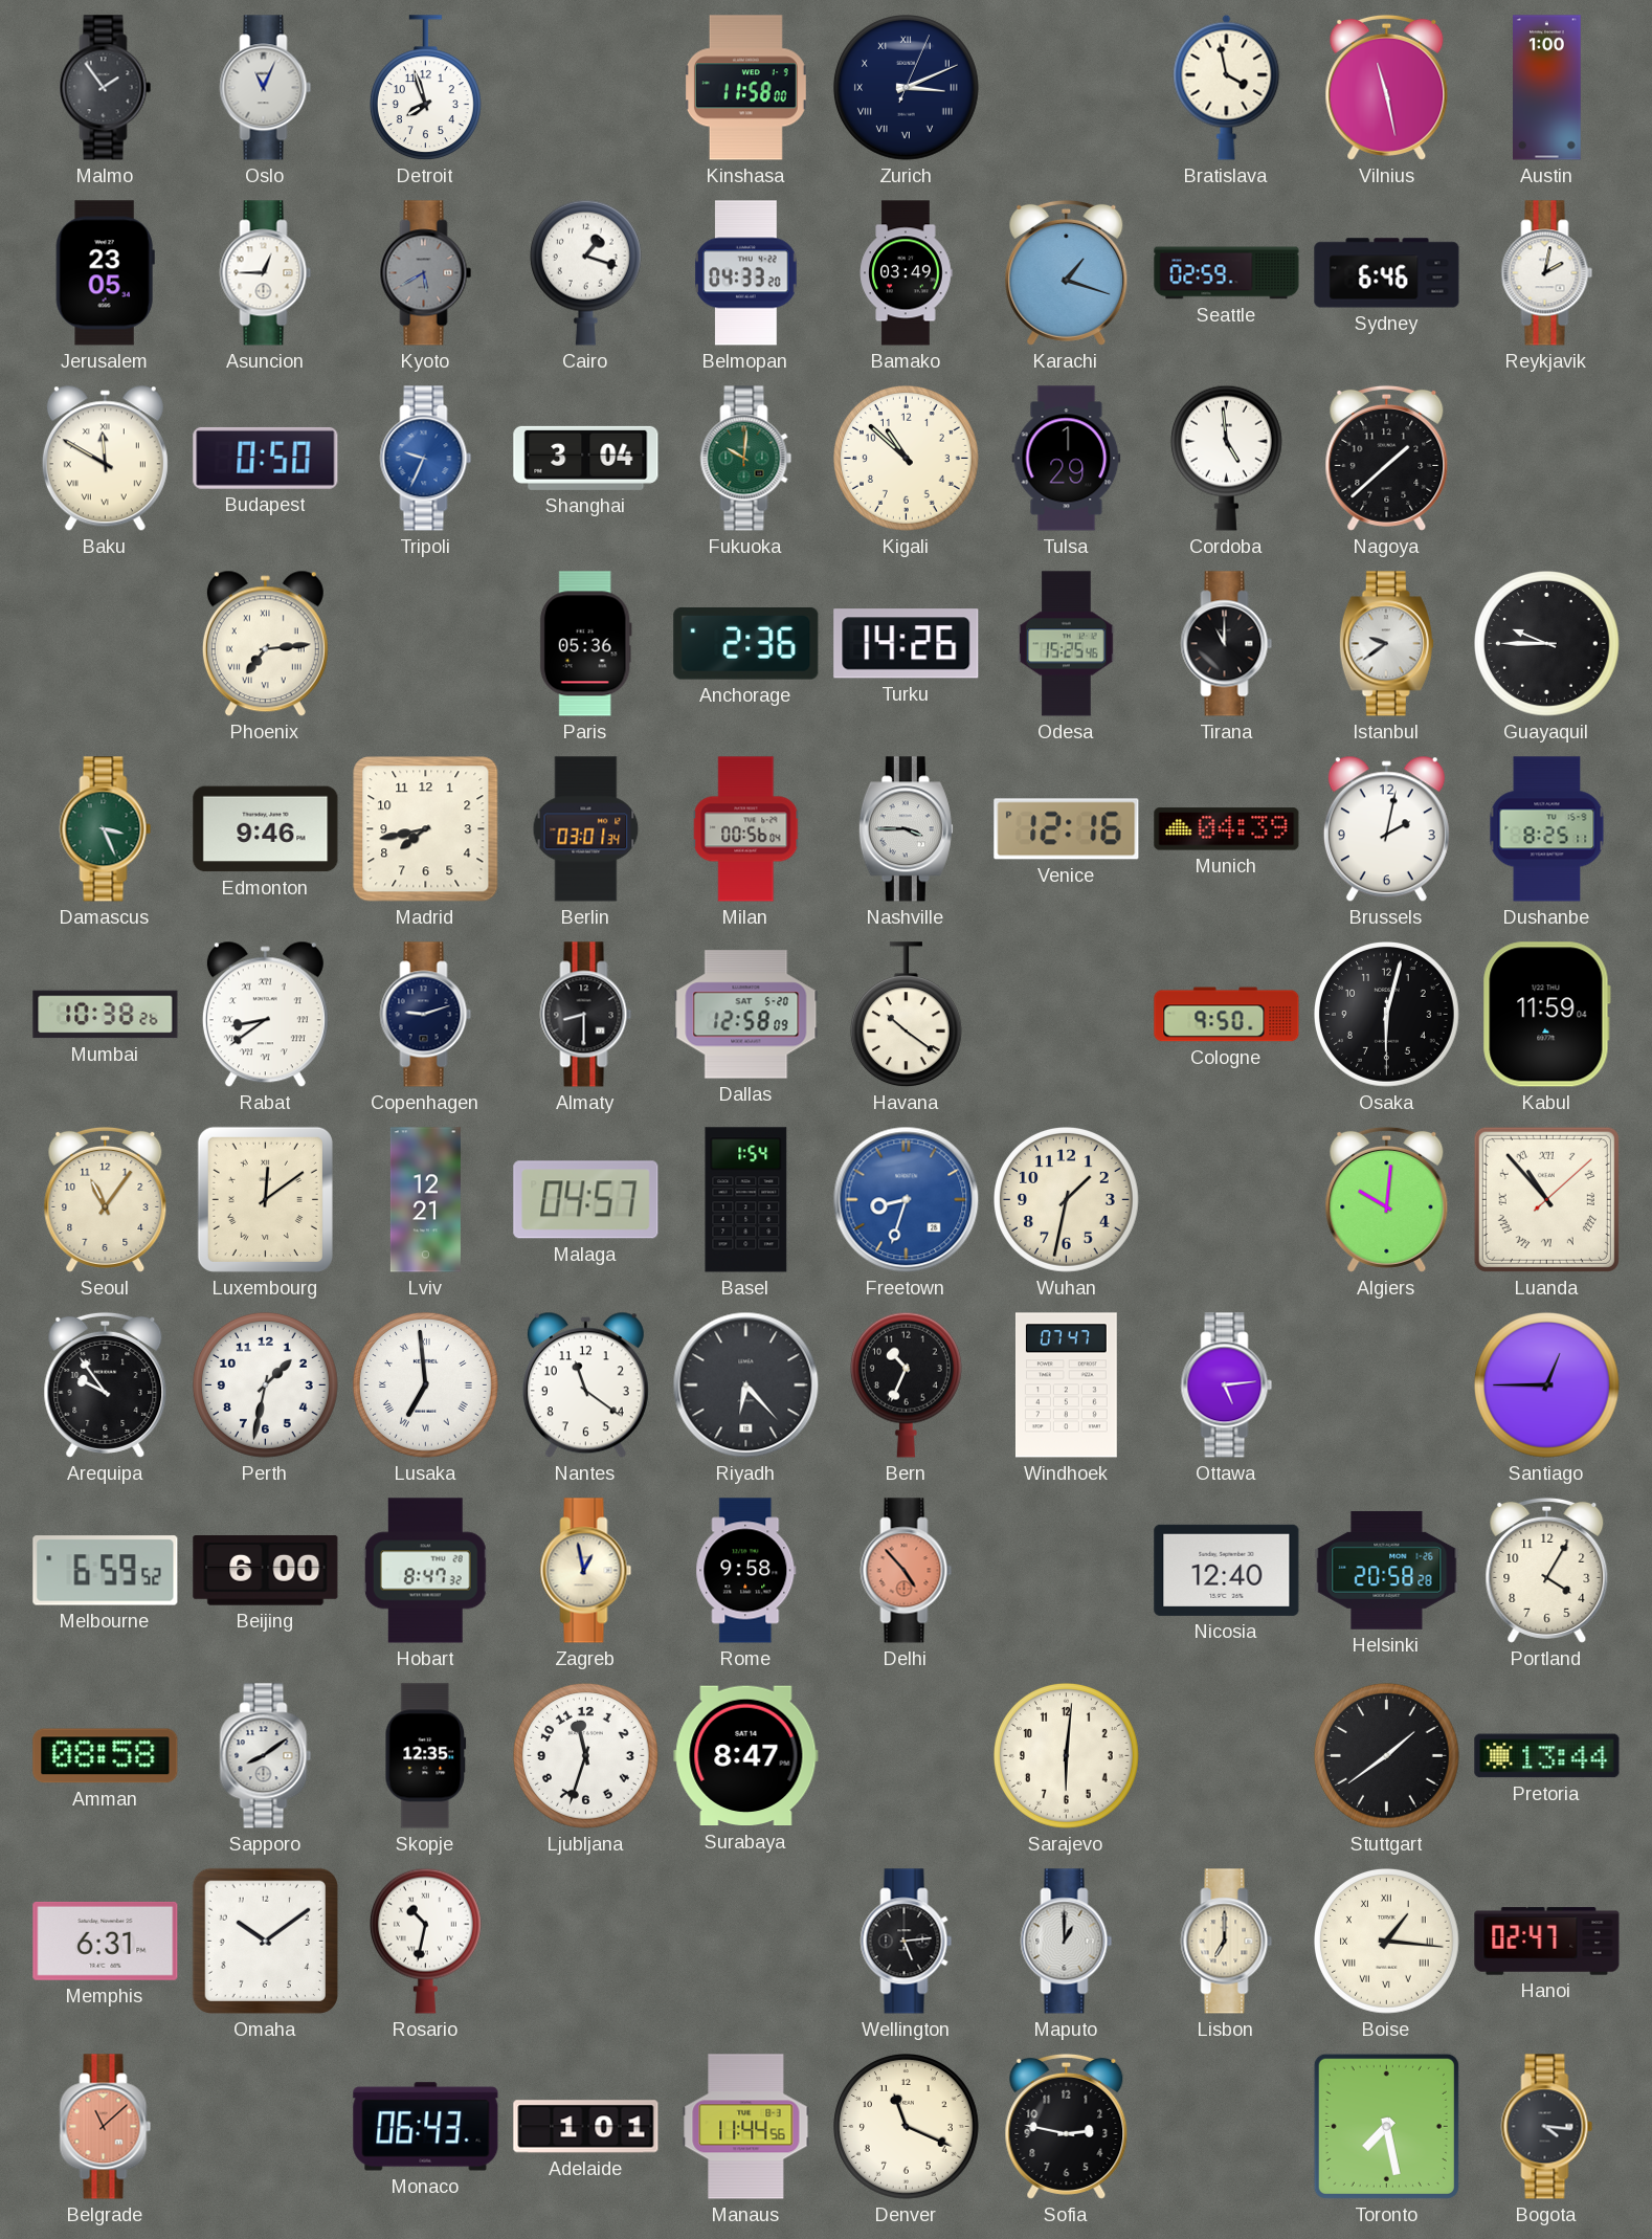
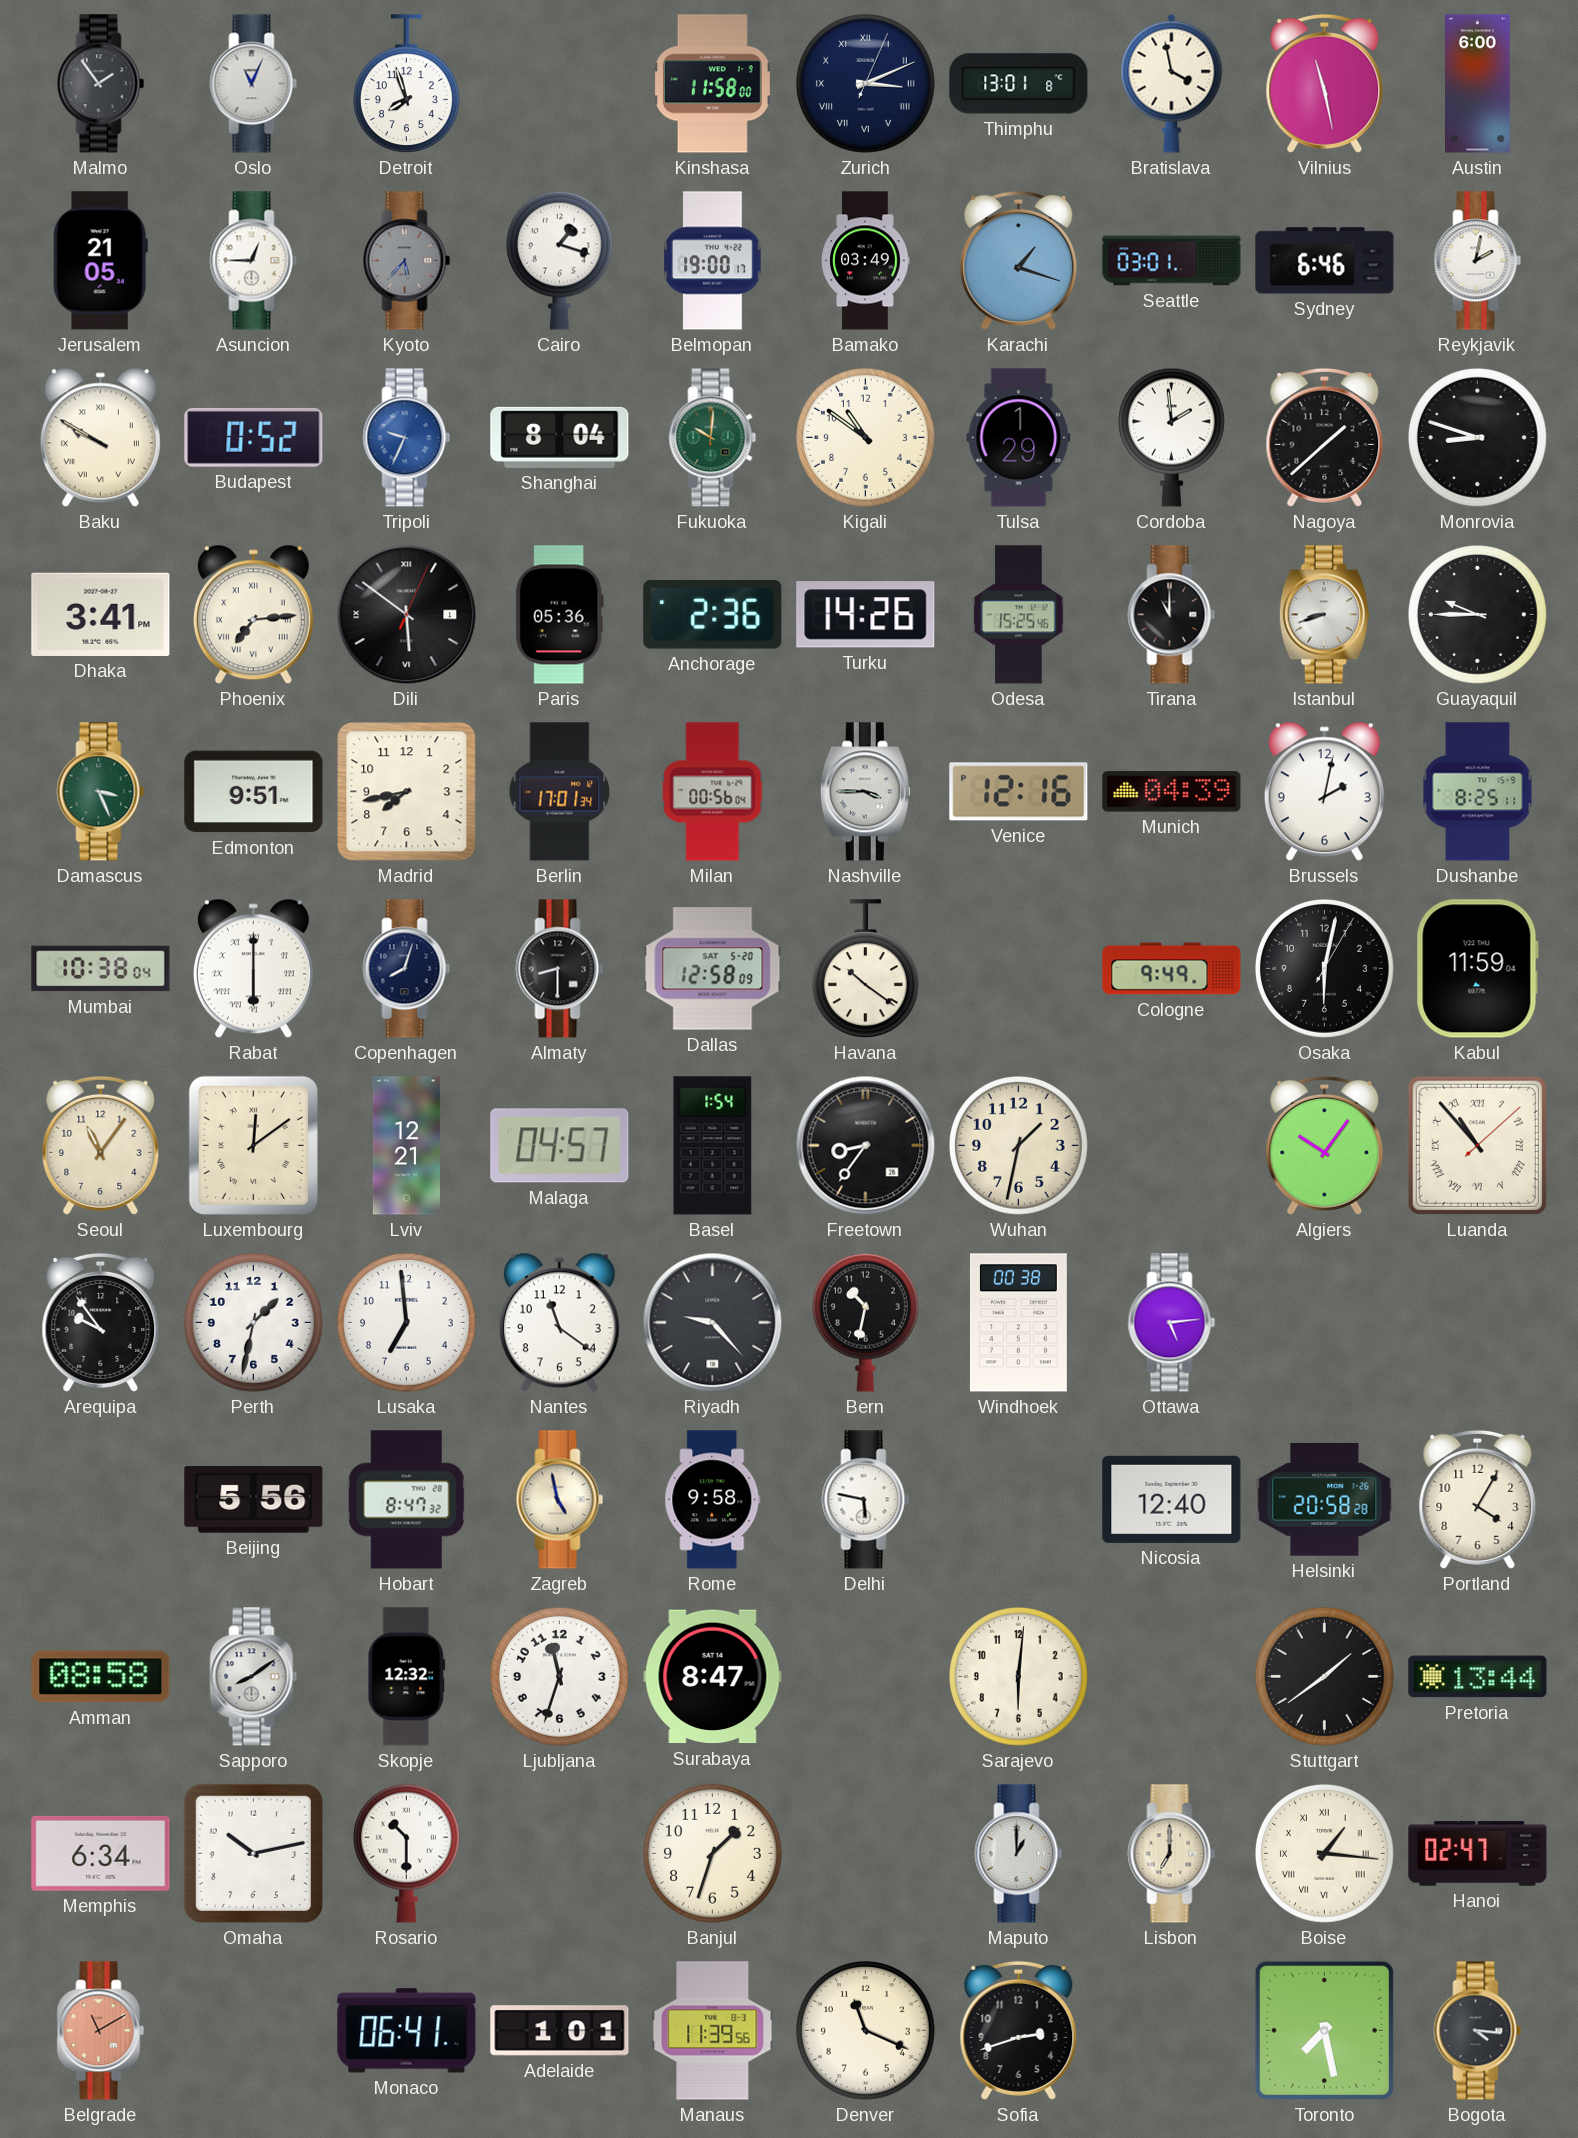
Thimphu: none -> 13:01
Austin: 1:00 -> 6:00
Jerusalem: 23:05 -> 21:05
Kyoto: 5:40 -> 5:37
Belmopan: 04:33 -> 19:00
Seattle: 02:59 -> 03:01
Baku: 11:50 -> 9:50
Budapest: 0:50 -> 0:52
Shanghai: 3:04 -> 8:04
Kigali: 10:52 -> 10:51
Cordoba: 4:59 -> 1:59
Monrovia: none -> 8:48
Dhaka: none -> 3:41
Dili: none -> 5:51
Istanbul: 9:39 -> 8:42
Edmonton: 9:46 -> 9:51
Berlin: 03:01 -> 17:01
Mumbai: 10:38:26 -> 10:38:04
Rabat: 8:39 -> 6:00
Copenhagen: 9:12 -> 8:03
Cologne: 9:50 -> 9:49
Osaka: 6:02:30 -> 6:02:05
Freetown: 8:33 -> 8:36
Freetown dial: blue -> black
Algiers: 10:01 -> 10:06
Lusaka numerals: Roman -> Arabic
Riyadh: 6:23 -> 9:23
Bern: 10:34 -> 10:32
Windhoek: 07:47 -> 00:38
Santiago: 12:45 -> none
Melbourne: 6:59 -> none
Beijing: 6:00 -> 5:56
Zagreb: 12:58 -> 4:58
Delhi: 4:53 -> 5:47
Delhi dial: salmon -> white
Skopje: 12:35 -> 12:32
Memphis: 6:31 -> 6:34
Omaha: 10:09 -> 10:13
Rosario: 10:32 -> 10:30
Banjul: none -> 1:33
Wellington: 5:14 -> none
Belgrade: 11:08 -> 11:10
Monaco: 06:43 -> 06:41
Manaus: 11:44 -> 11:39
Sofia: 2:47 -> 2:42
